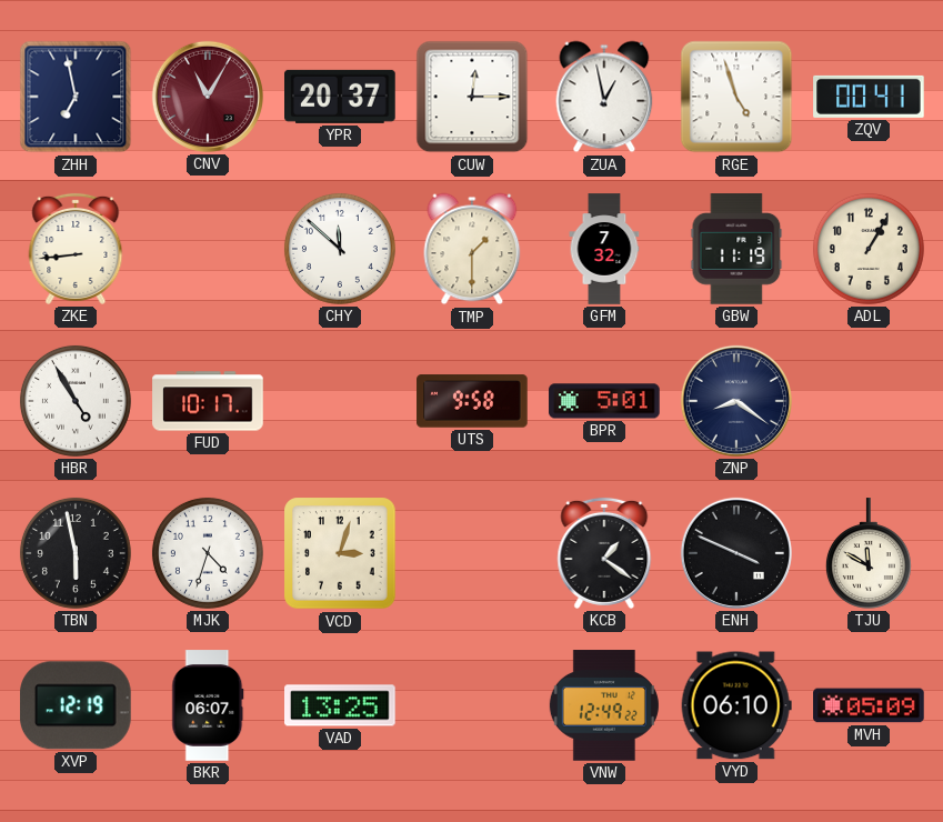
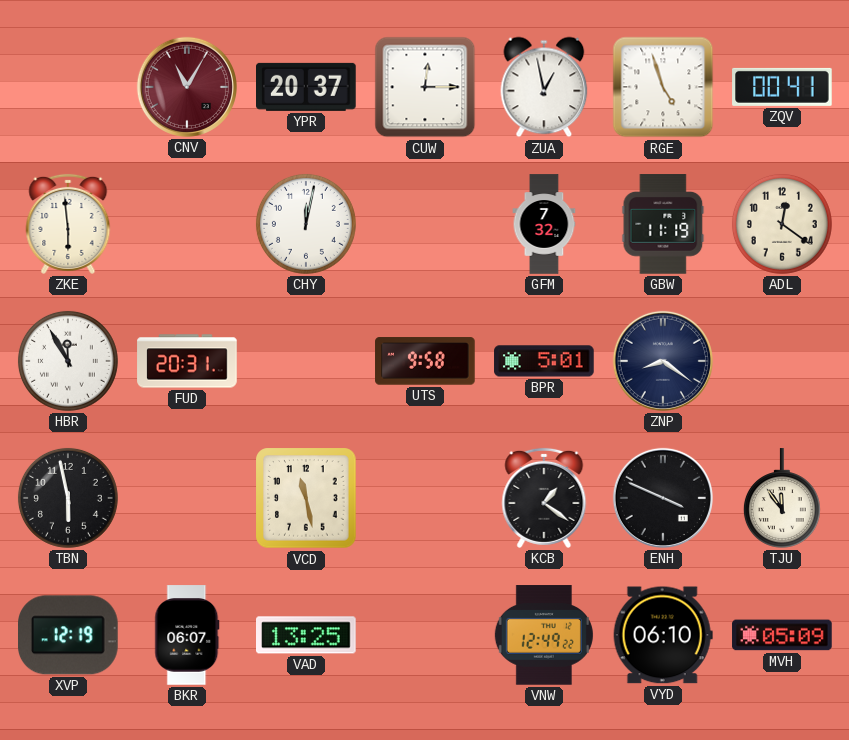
ZHH: 6:58 -> none
ZKE: 8:44 -> 5:59
CHY: 11:52 -> 12:02
TMP: 1:30 -> none
ADL: 1:05 -> 12:21
HBR: 4:55 -> 11:55
FUD: 10:17 -> 20:31
MJK: 4:33 -> none
VCD: 3:03 -> 11:28
TJU: 11:50 -> 11:54
